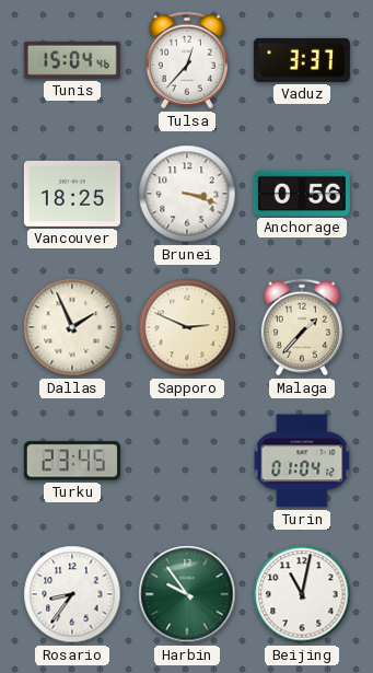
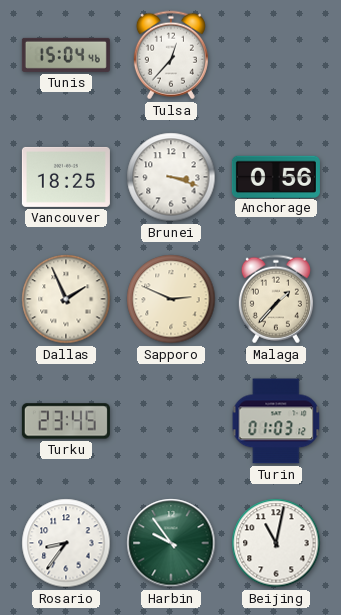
Vaduz: 3:37 -> none
Turin: 01:04 -> 01:03
